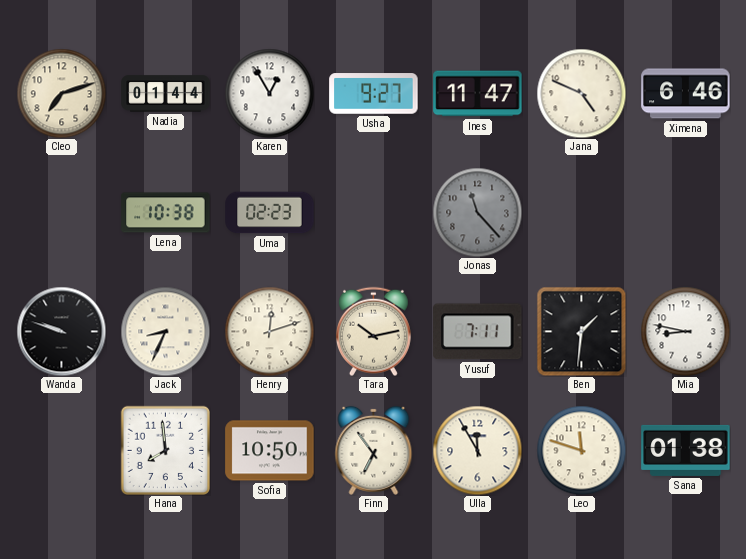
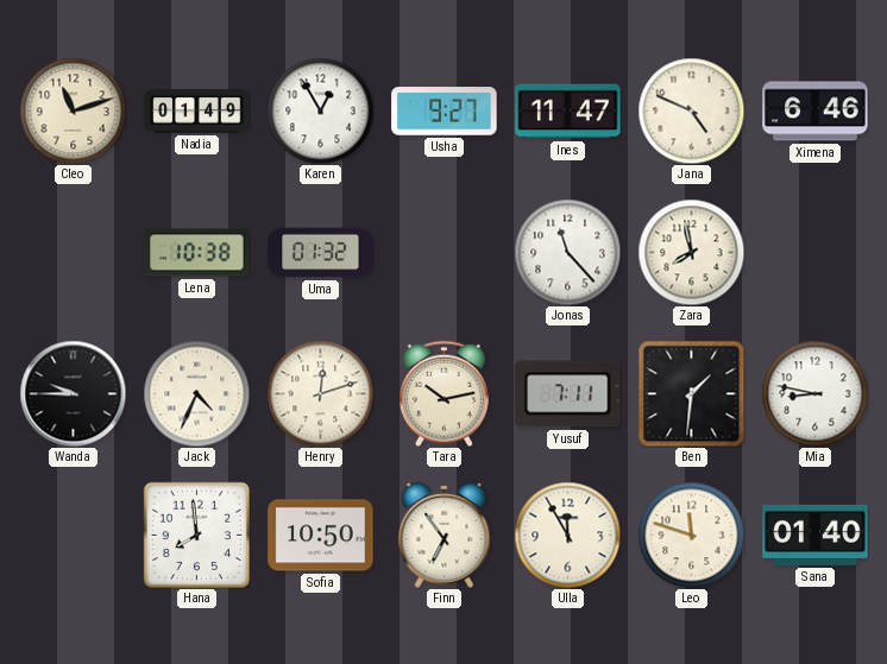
Cleo: 7:12 -> 11:12
Nadia: 01:44 -> 01:49
Uma: 02:23 -> 01:32
Jonas dial: grey -> white
Zara: none -> 7:58
Wanda: 9:48 -> 9:45
Jack: 8:34 -> 4:34
Sana: 01:38 -> 01:40
